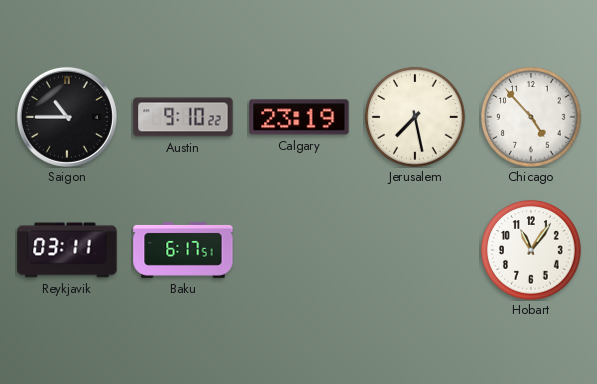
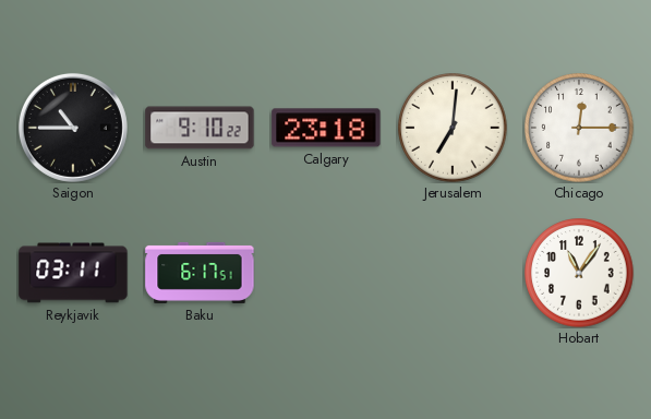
Calgary: 23:19 -> 23:18
Jerusalem: 7:28 -> 7:01
Chicago: 4:53 -> 12:15
